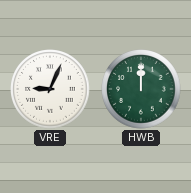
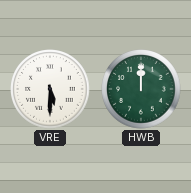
VRE: 9:04 -> 5:30
